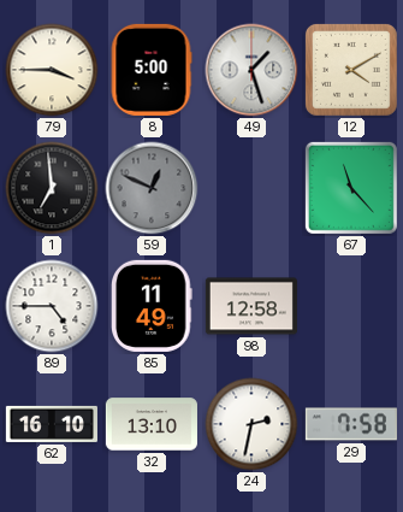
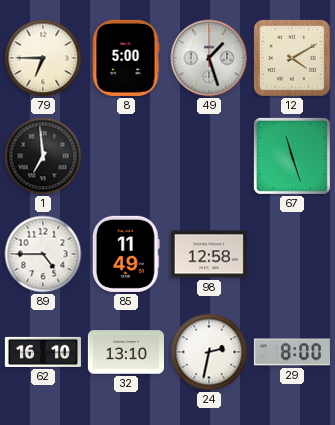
79: 3:45 -> 6:45
59: 12:49 -> none
67: 11:23 -> 11:27
29: 7:58 -> 8:00
